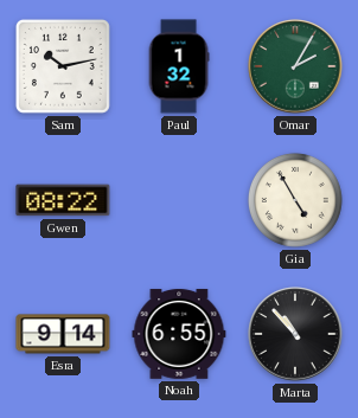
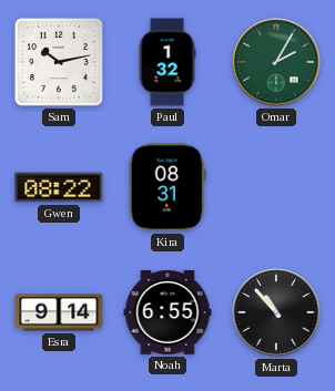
Kira: none -> 08:31
Gia: 4:55 -> none
